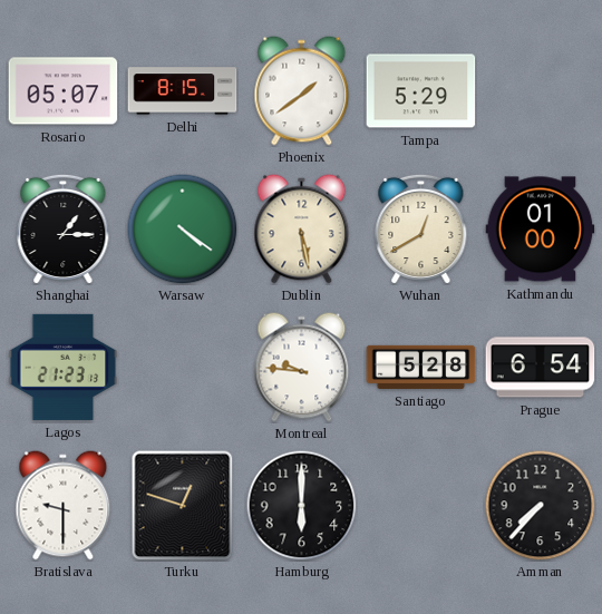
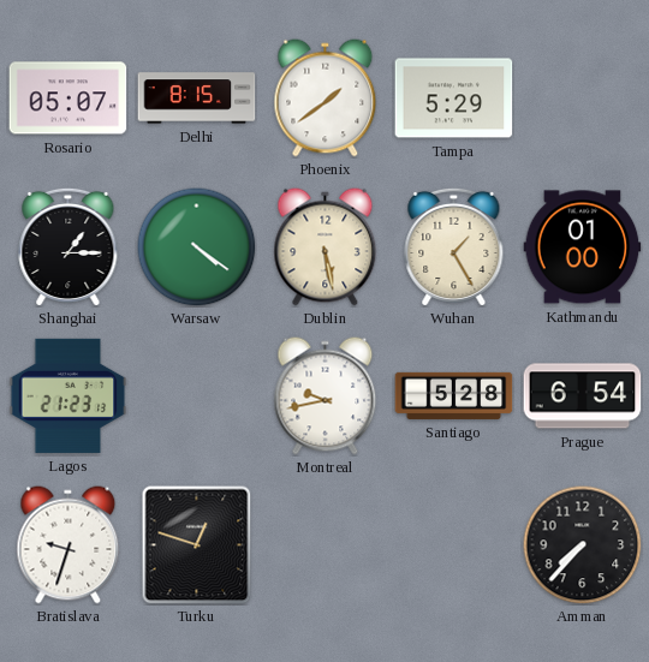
Wuhan: 12:40 -> 1:25
Montreal: 9:46 -> 9:43
Bratislava: 9:30 -> 9:33
Hamburg: 6:00 -> none
